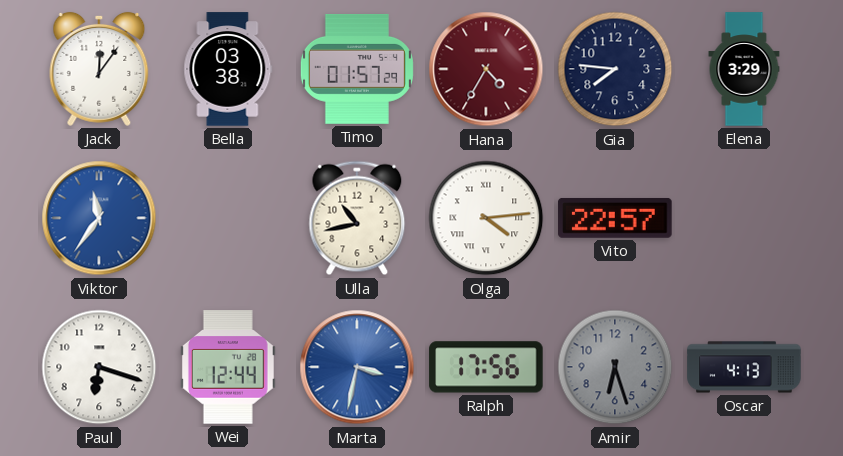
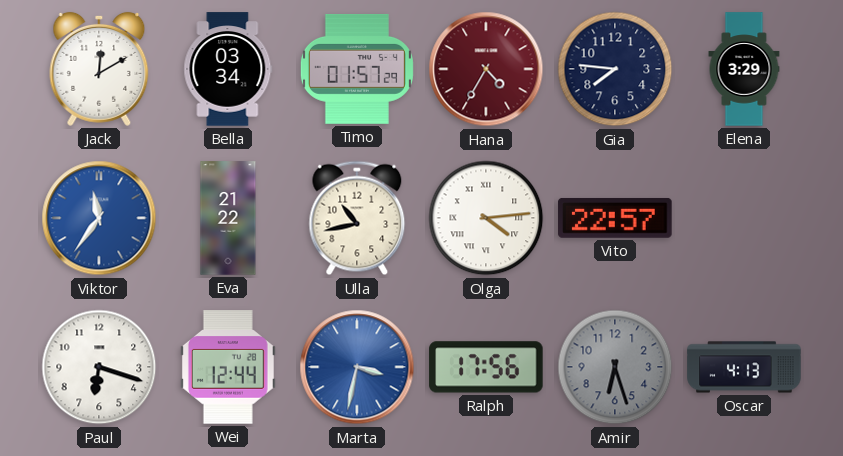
Jack: 12:06 -> 12:10
Bella: 03:38 -> 03:34
Eva: none -> 21:22
